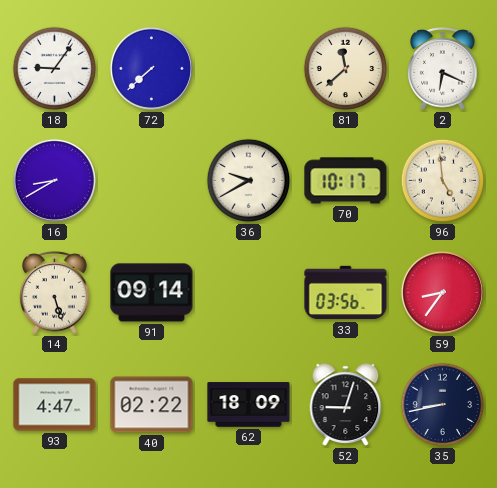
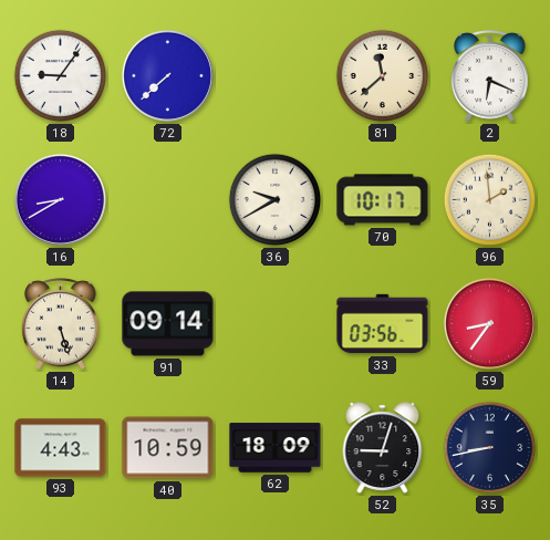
96: 4:59 -> 1:59
93: 4:47 -> 4:43
40: 02:22 -> 10:59
